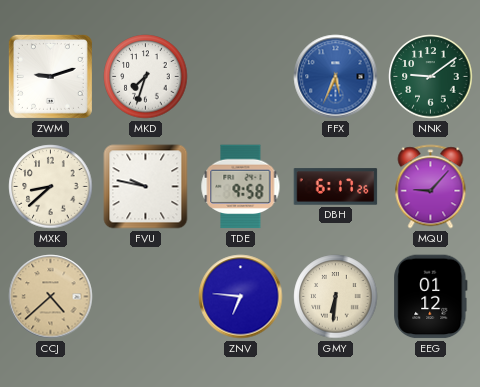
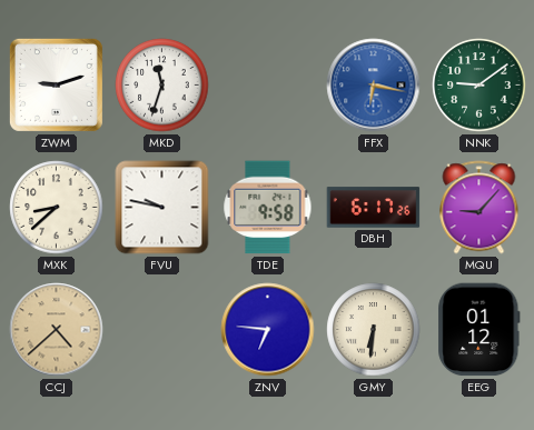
MKD: 7:33 -> 11:33
FFX: 5:34 -> 6:17
